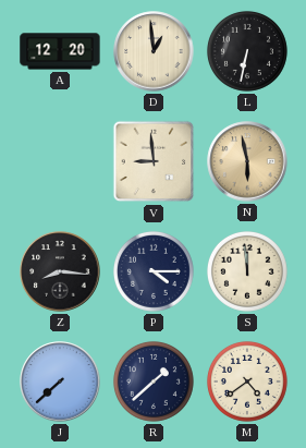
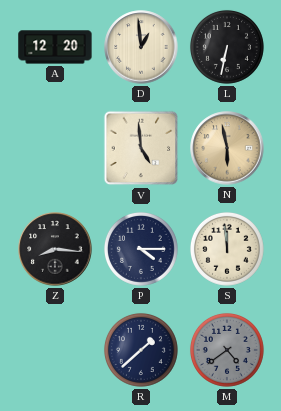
V: 8:59 -> 4:59
J: 7:38 -> none
M dial: cream -> grey
